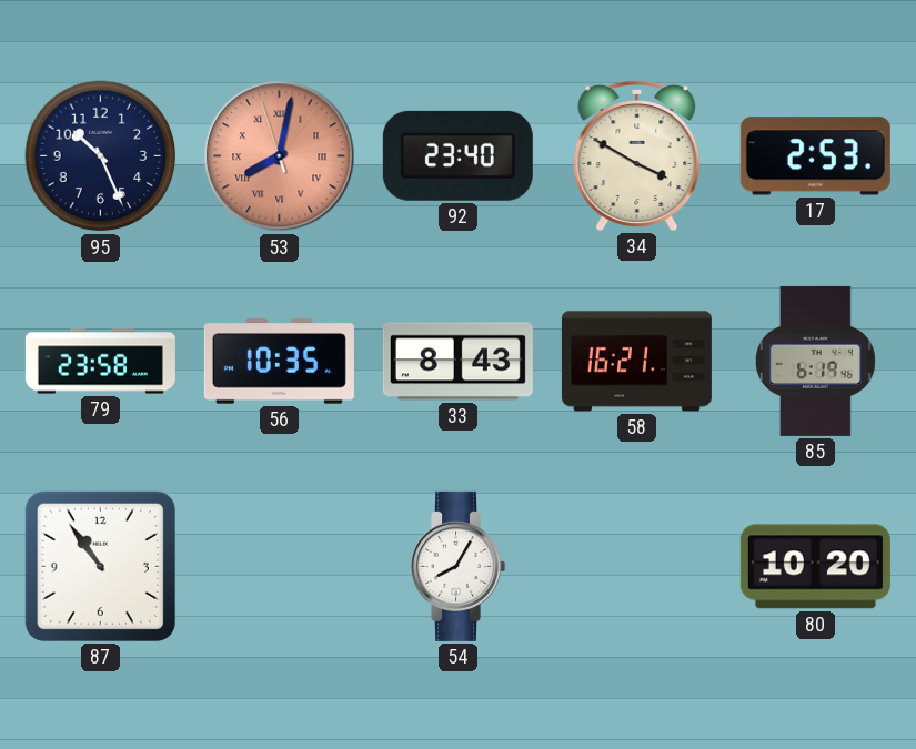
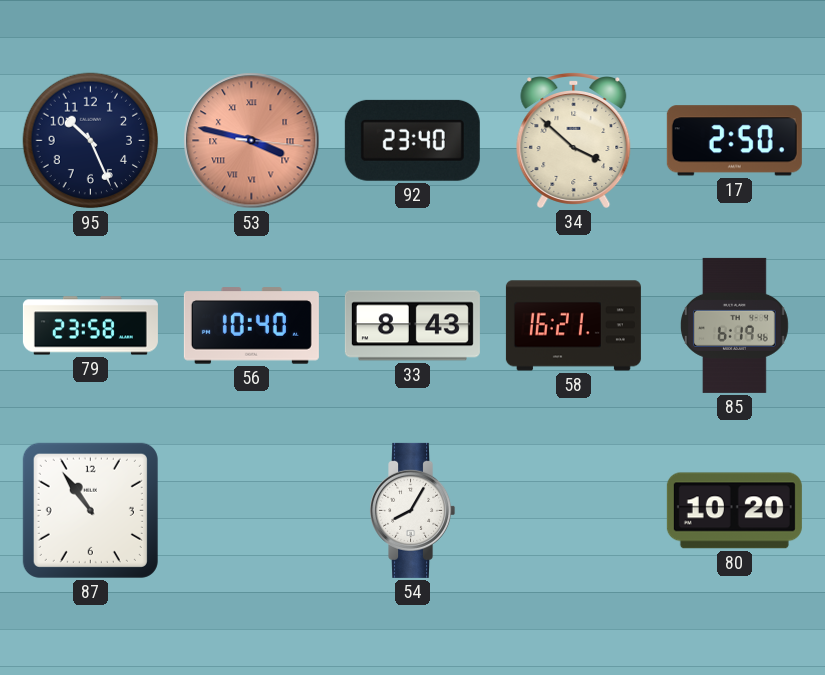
53: 8:01 -> 3:47
34: 3:50 -> 3:52
17: 2:53 -> 2:50
56: 10:35 -> 10:40
